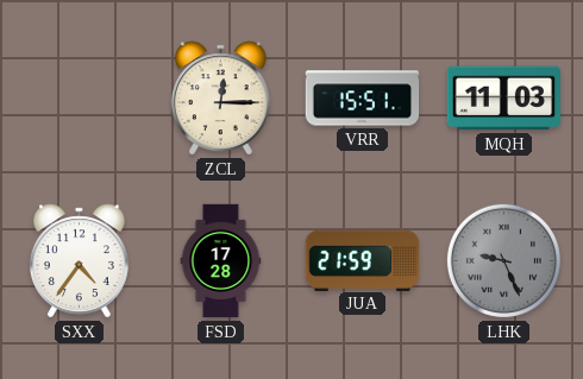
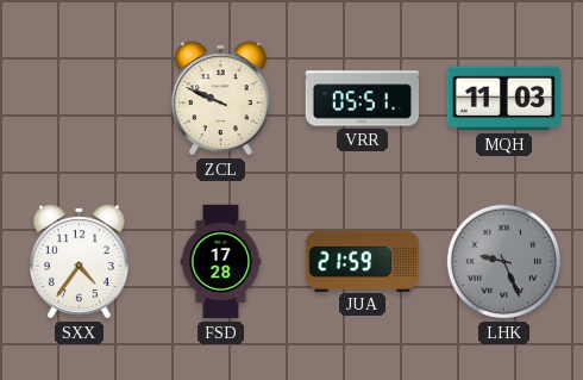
ZCL: 12:15 -> 9:49
VRR: 15:51 -> 05:51
